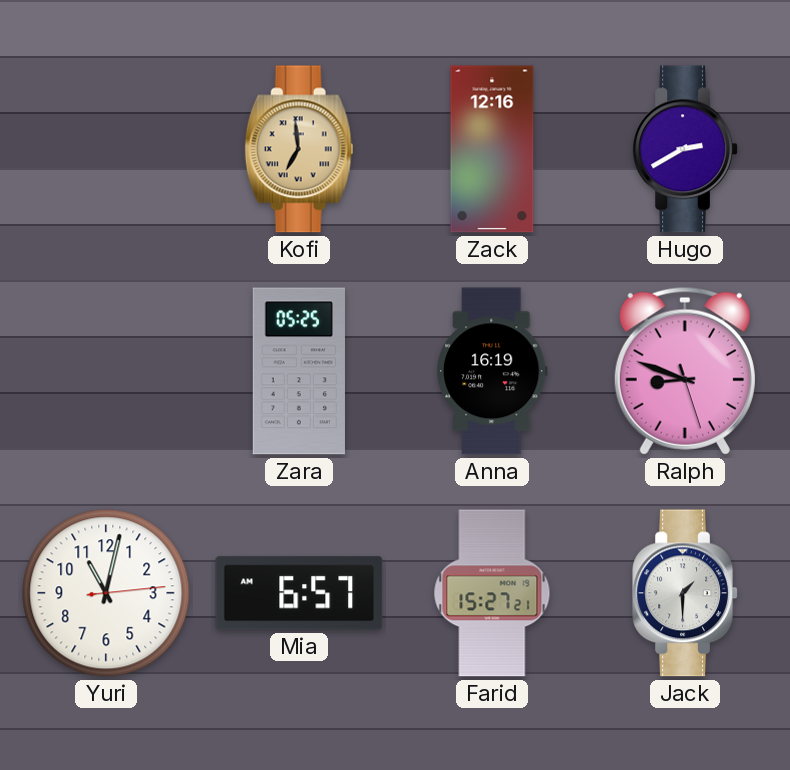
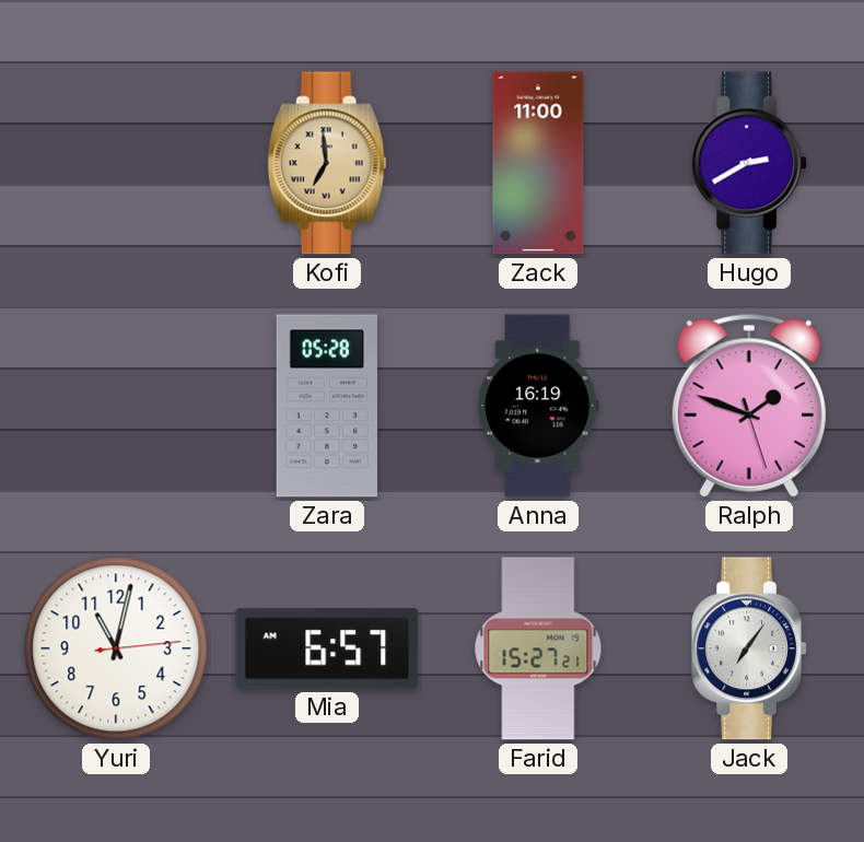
Zack: 12:16 -> 11:00
Zara: 05:25 -> 05:28
Ralph: 8:48 -> 1:48
Jack: 1:30 -> 7:06
